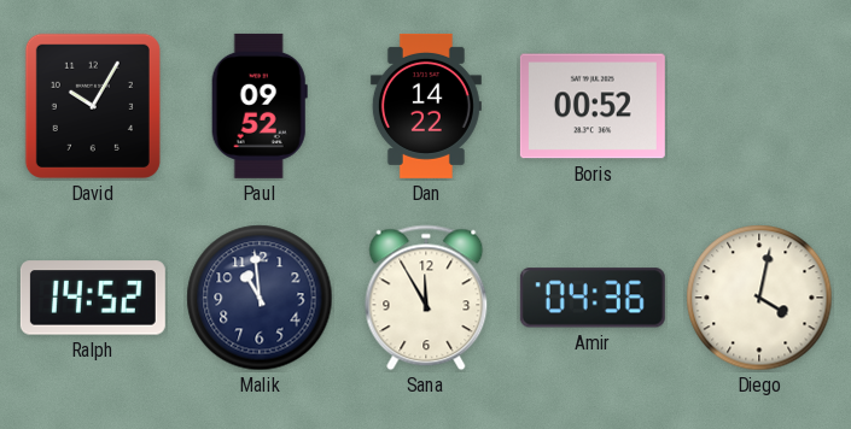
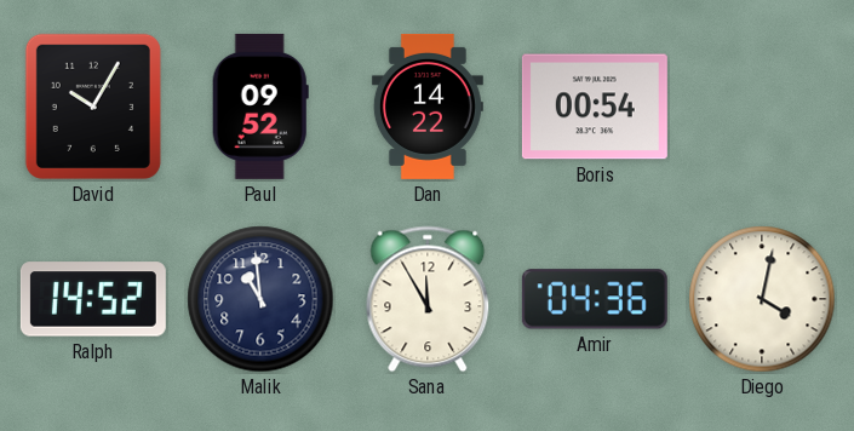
Boris: 00:52 -> 00:54
